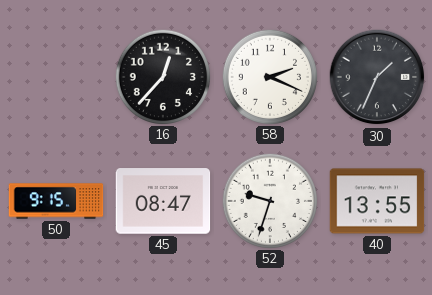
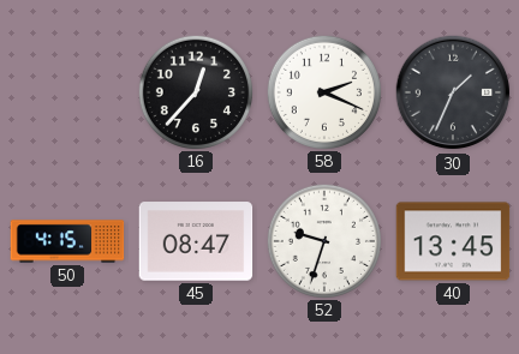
50: 9:15 -> 4:15
40: 13:55 -> 13:45
